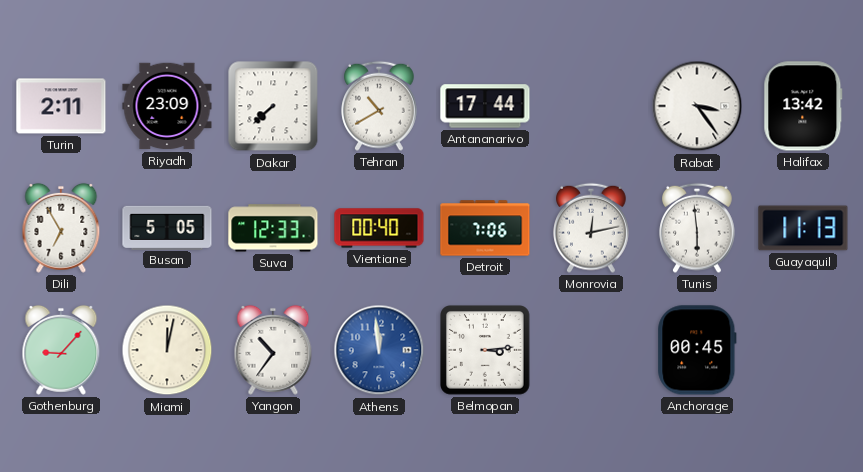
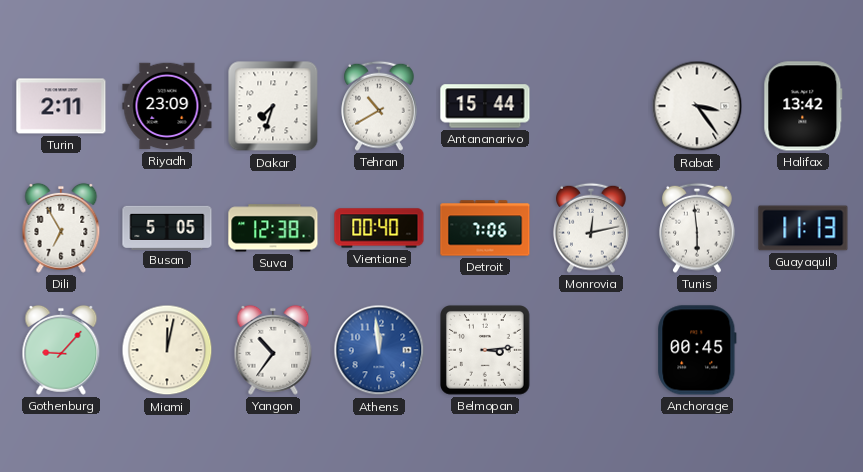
Dakar: 7:38 -> 7:33
Antananarivo: 17:44 -> 15:44
Suva: 12:33 -> 12:38
